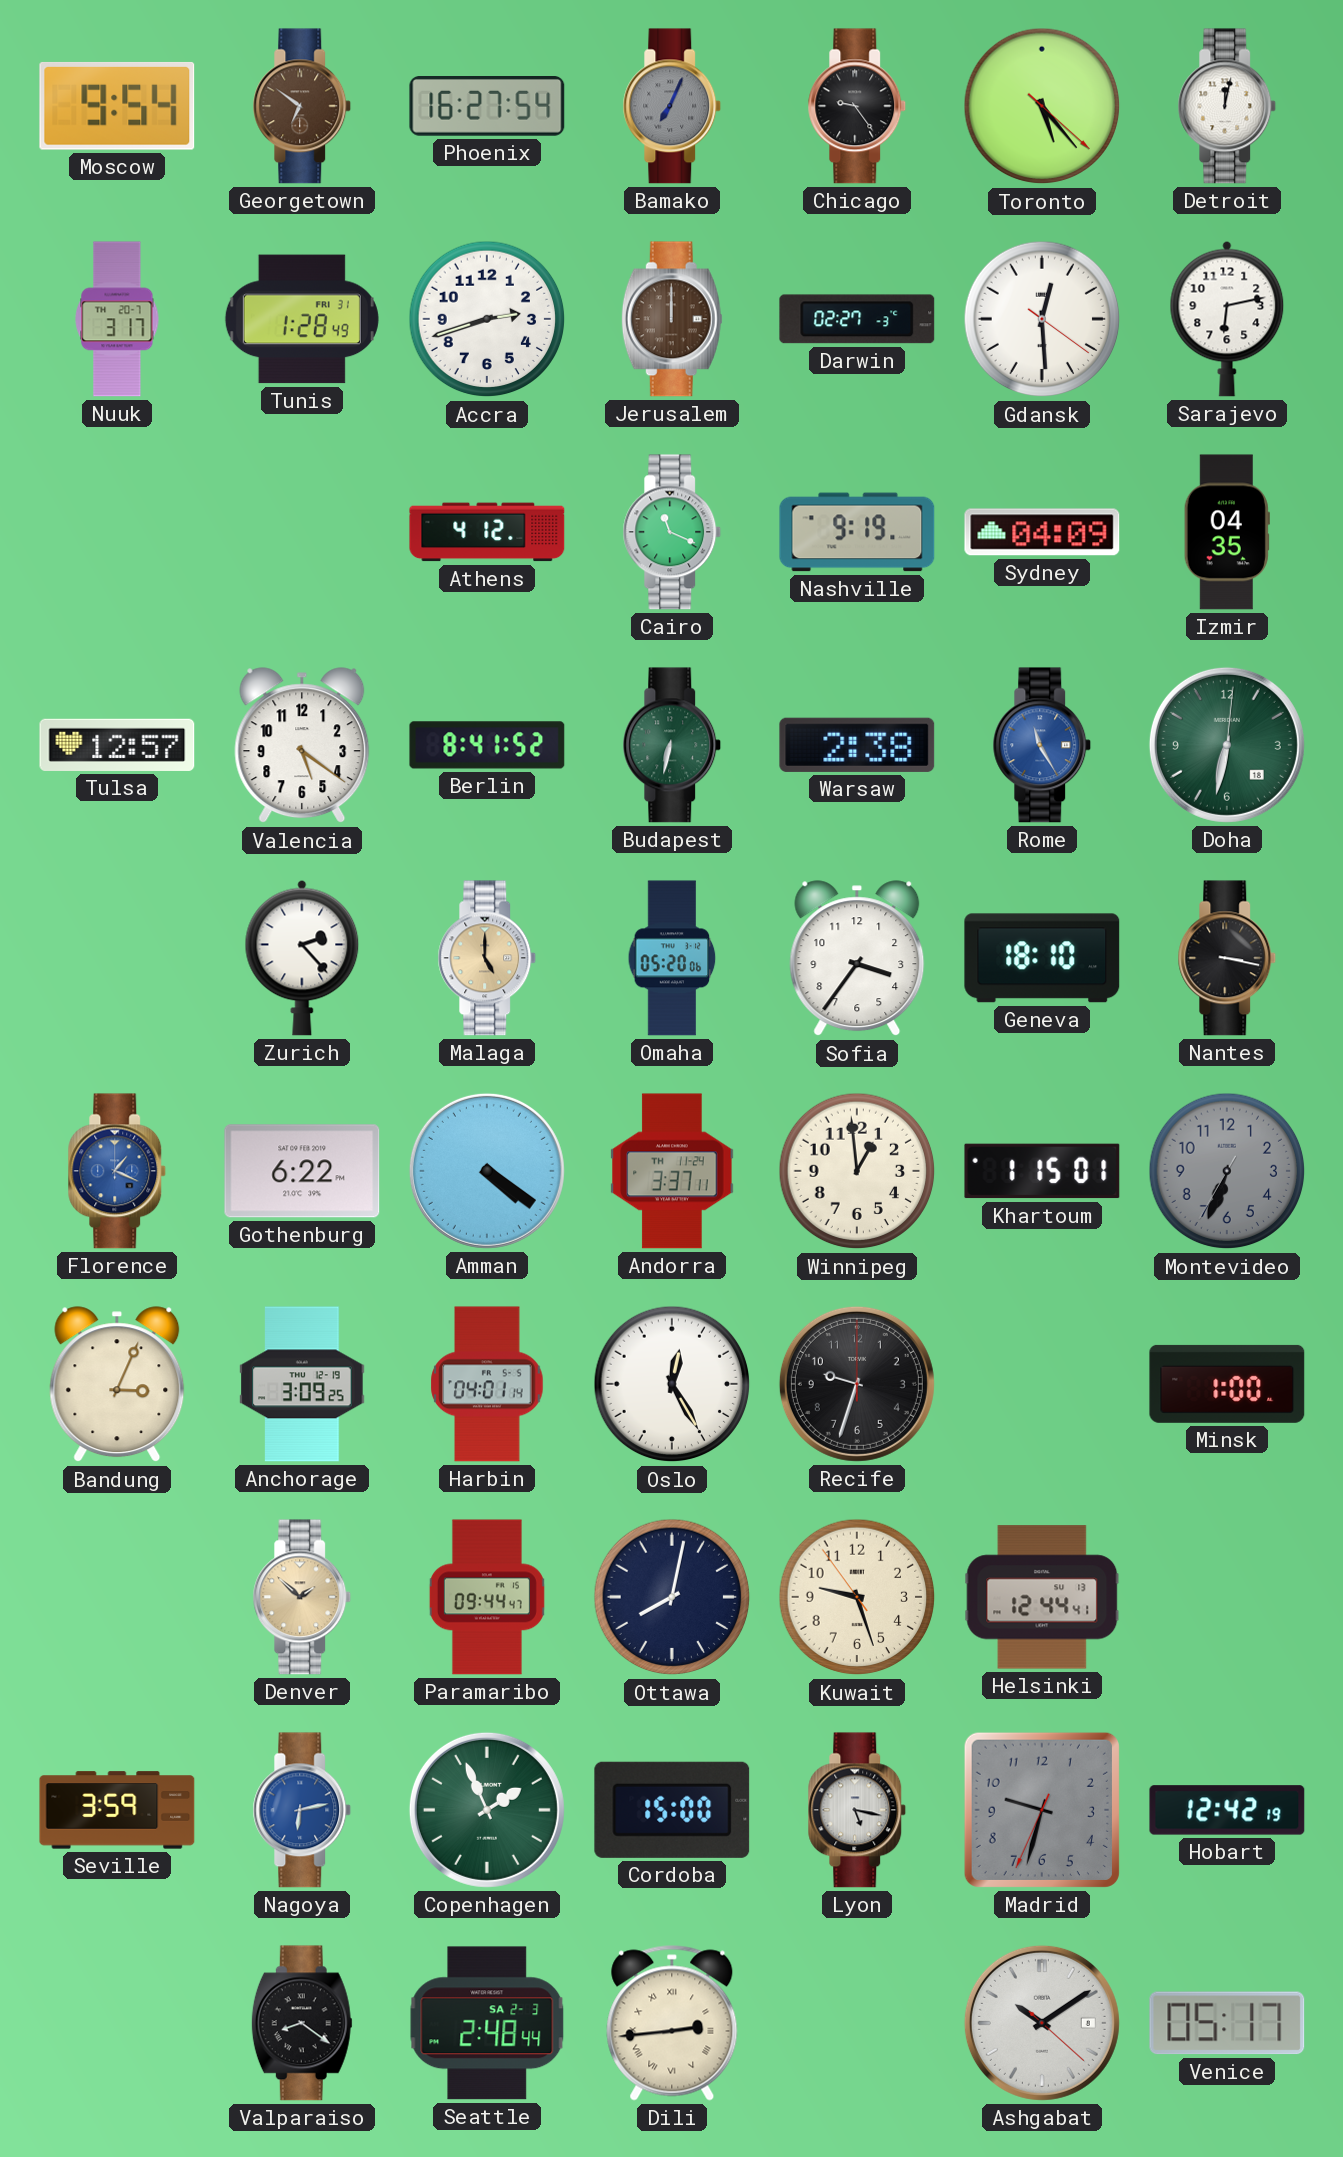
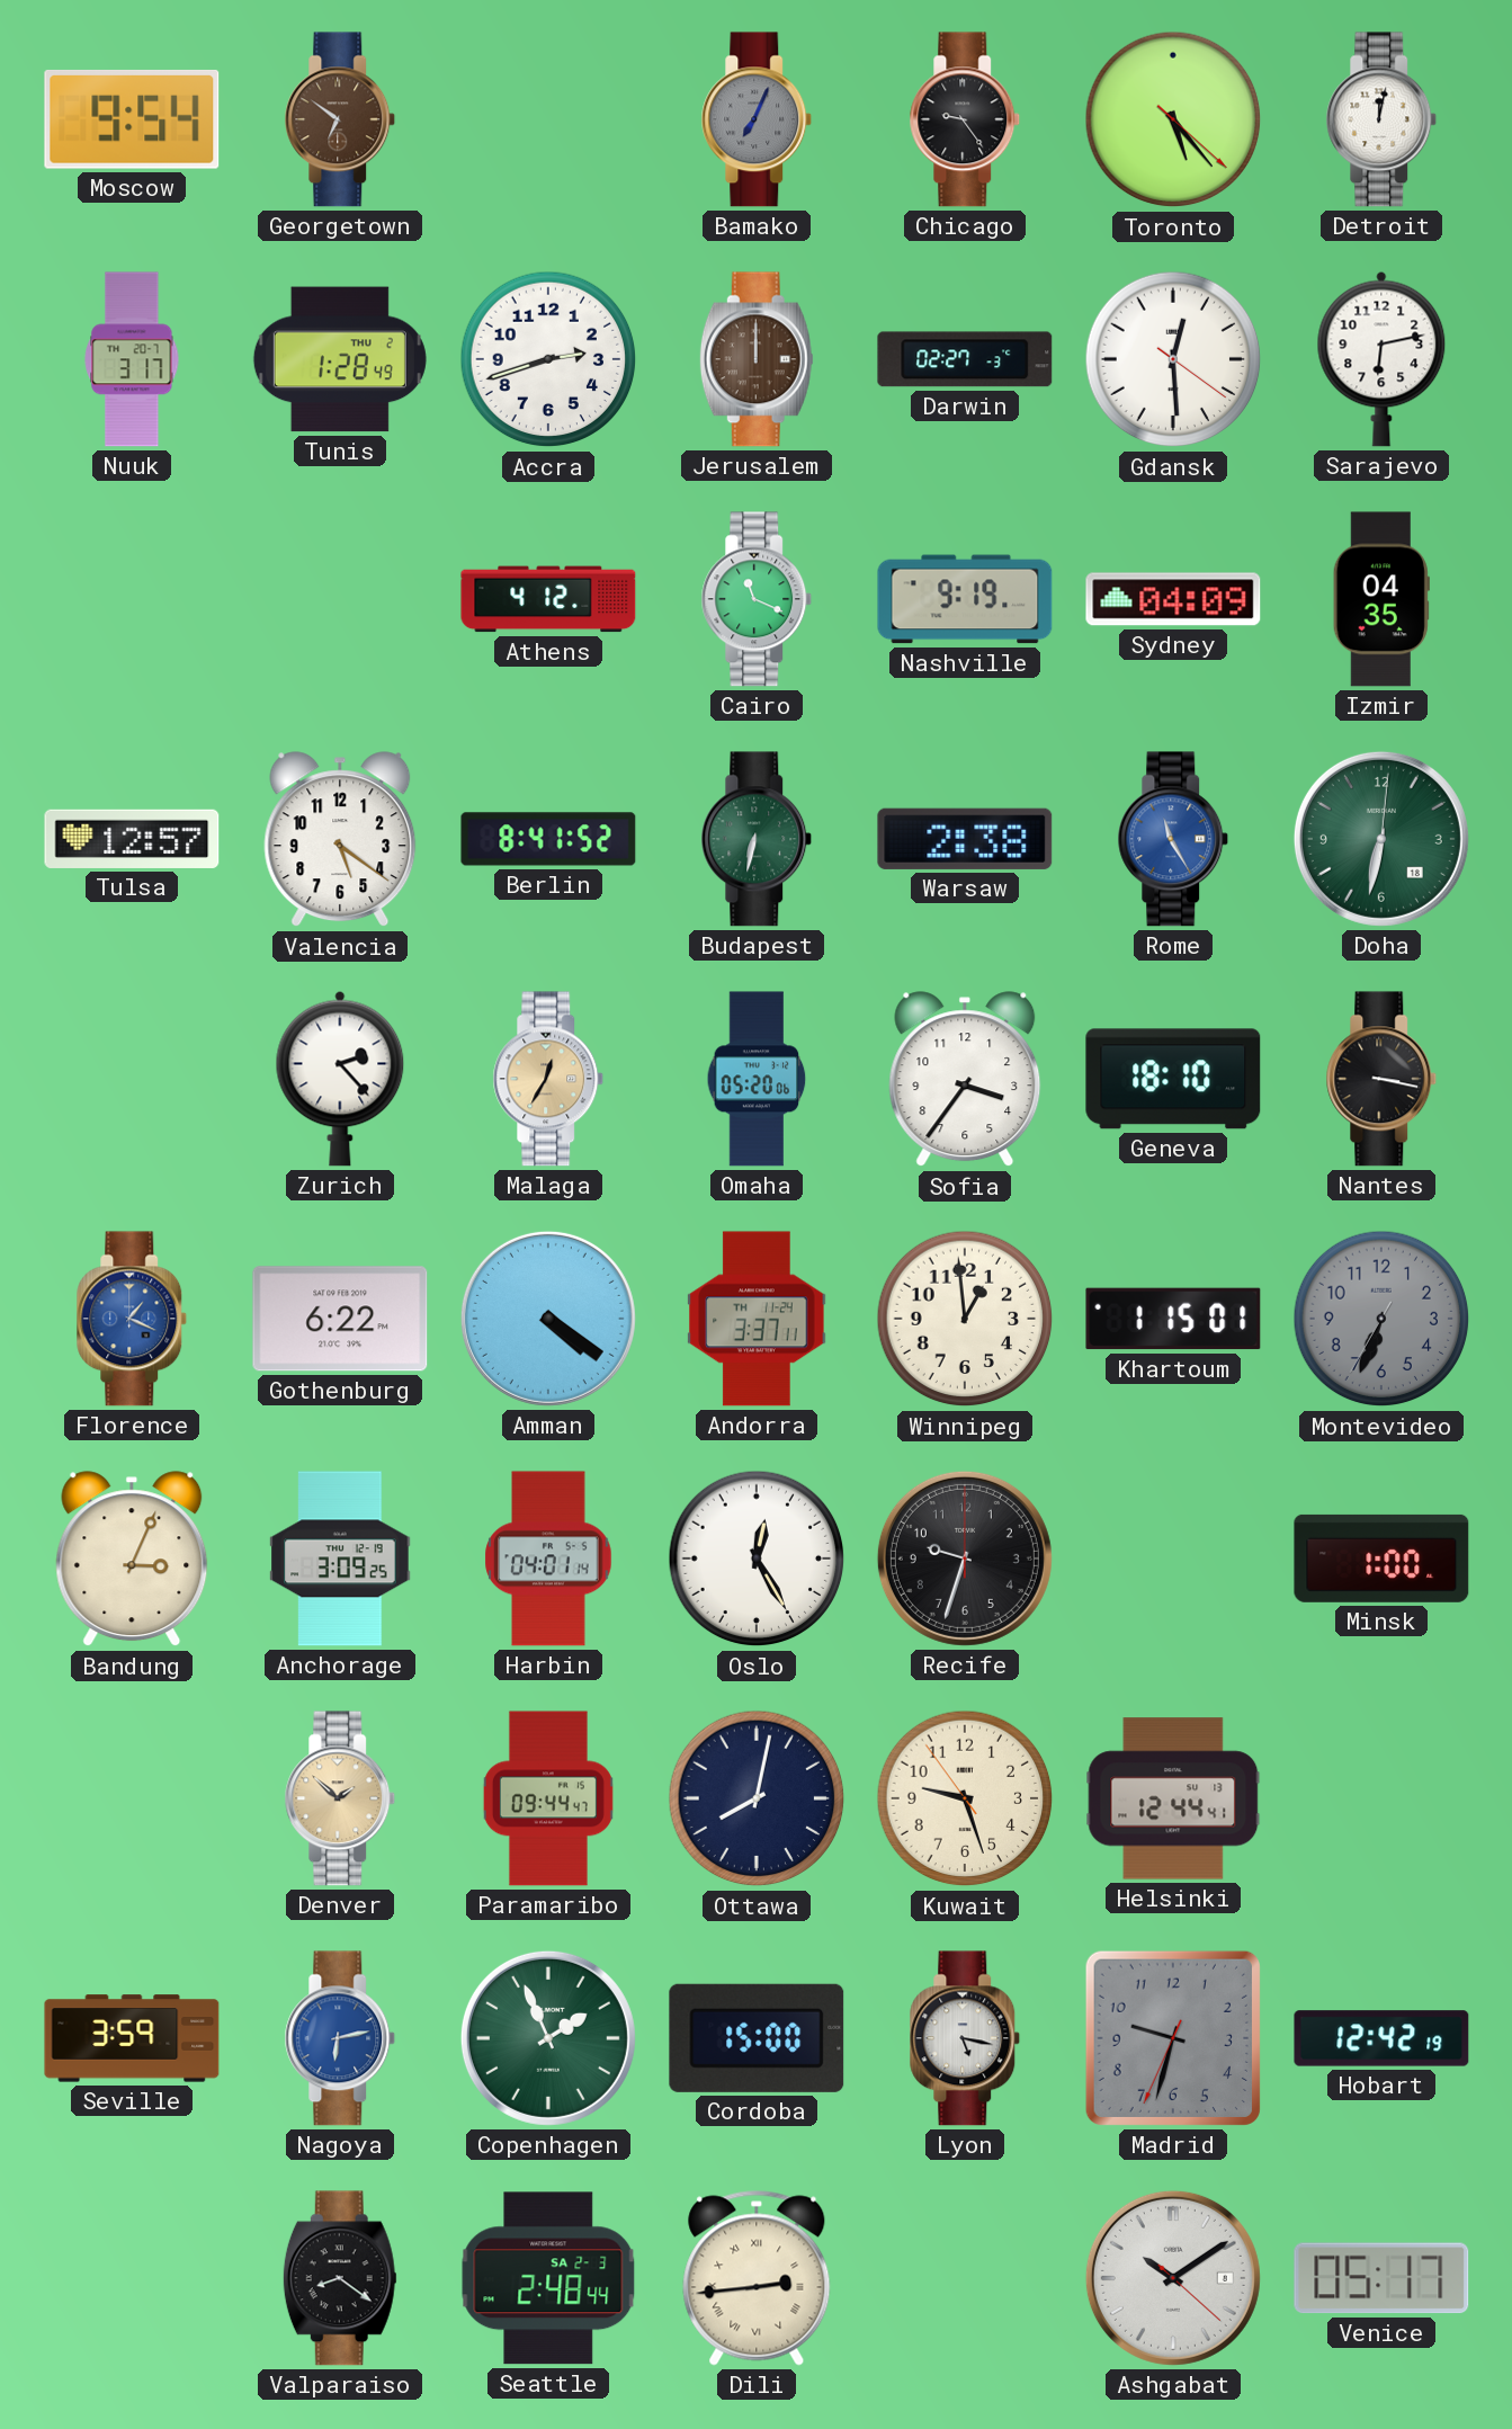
Phoenix: 16:27 -> none
Tunis date: FRI 31 -> THU 2
Malaga: 5:00 -> 12:35
